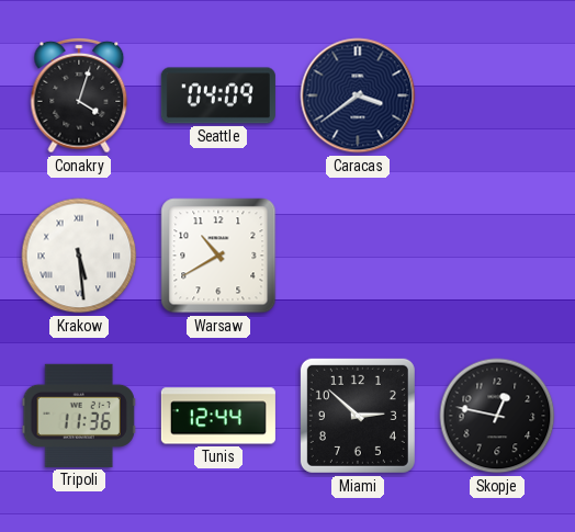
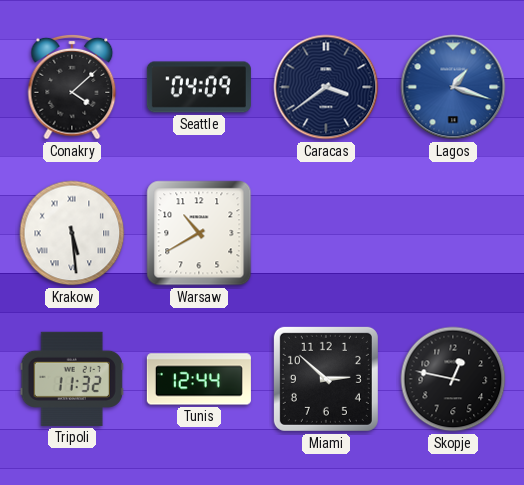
Conakry: 4:03 -> 4:08
Lagos: none -> 1:18
Tripoli: 11:36 -> 11:32
